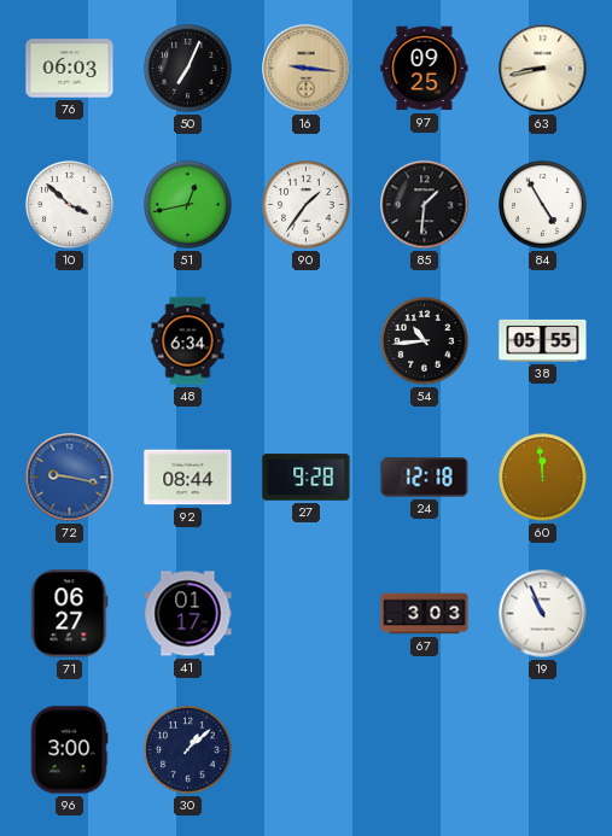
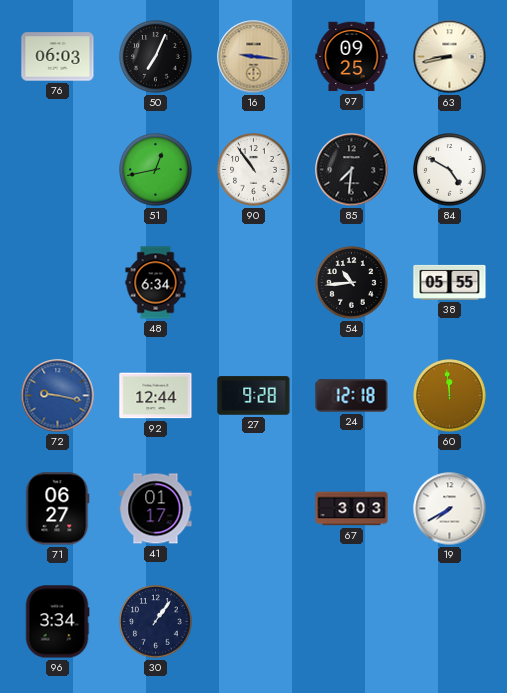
10: 3:52 -> none
90: 1:36 -> 10:54
85: 1:31 -> 7:31
84: 4:55 -> 4:50
92: 08:44 -> 12:44
19: 10:56 -> 7:40
96: 3:00 -> 3:34
30: 1:08 -> 1:06
